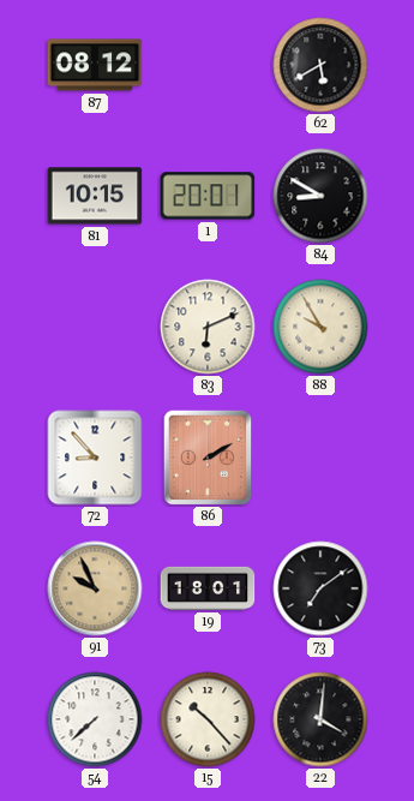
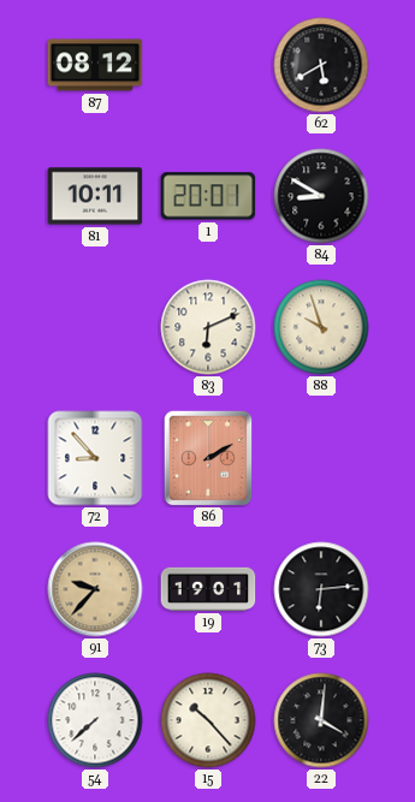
81: 10:15 -> 10:11
88: 9:55 -> 9:57
91: 9:56 -> 9:37
19: 18:01 -> 19:01
73: 7:09 -> 6:14
